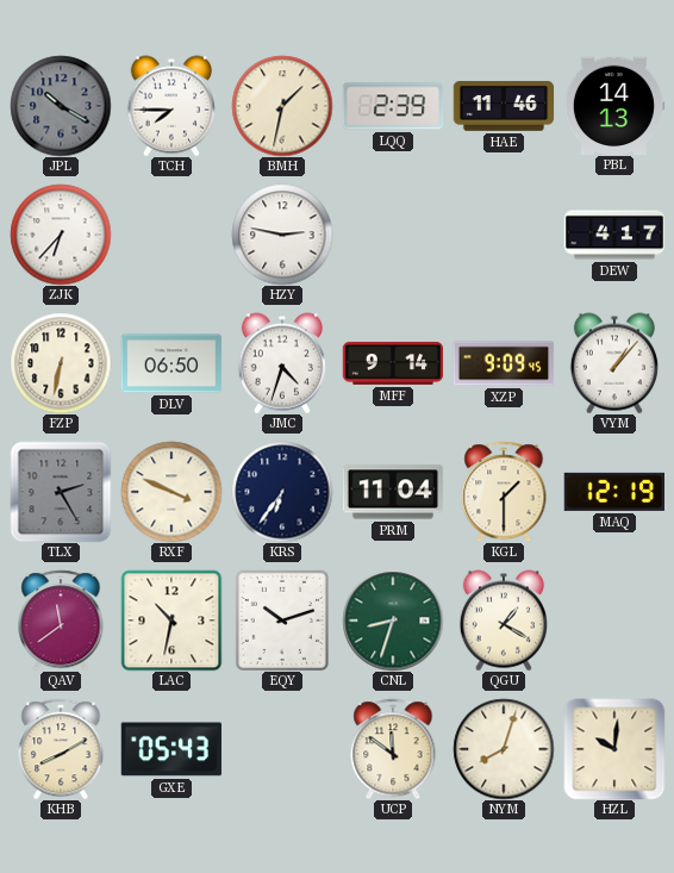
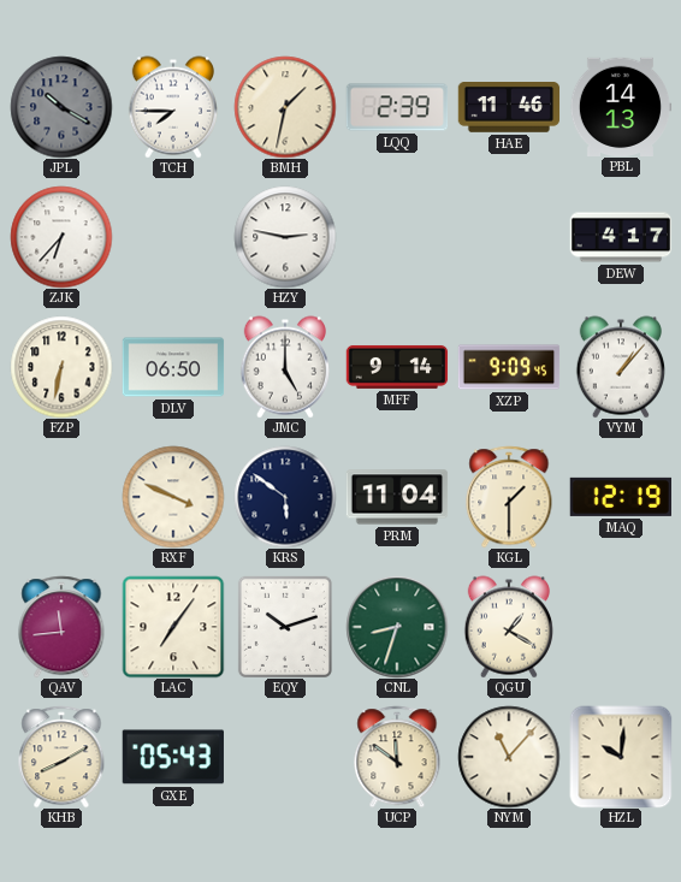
JMC: 4:33 -> 5:00
TLX: 2:25 -> none
KRS: 6:36 -> 5:51
QAV: 11:39 -> 11:44
LAC: 10:32 -> 7:06
NYM: 8:03 -> 11:07
